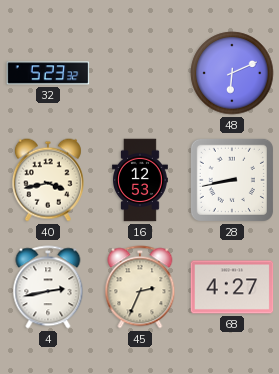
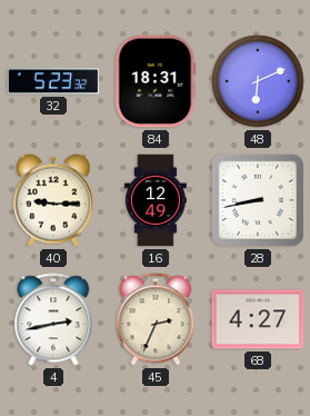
84: none -> 18:31
40: 3:43 -> 9:15
16: 12:53 -> 12:49
